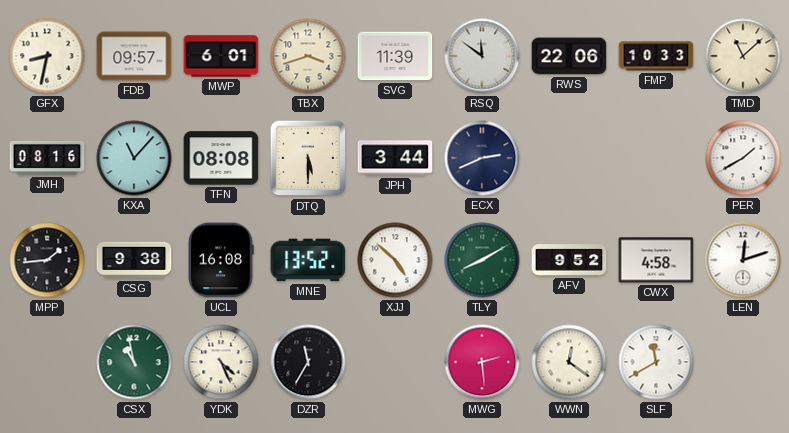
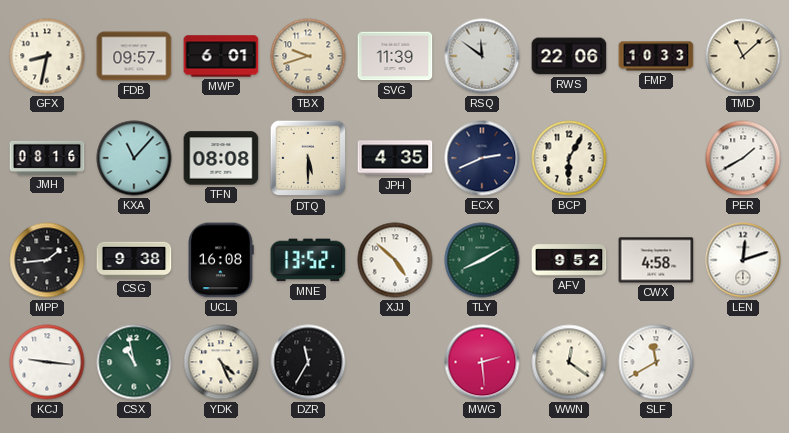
TBX: 3:42 -> 9:42
JPH: 3:44 -> 4:35
BCP: none -> 6:05
KCJ: none -> 9:16
